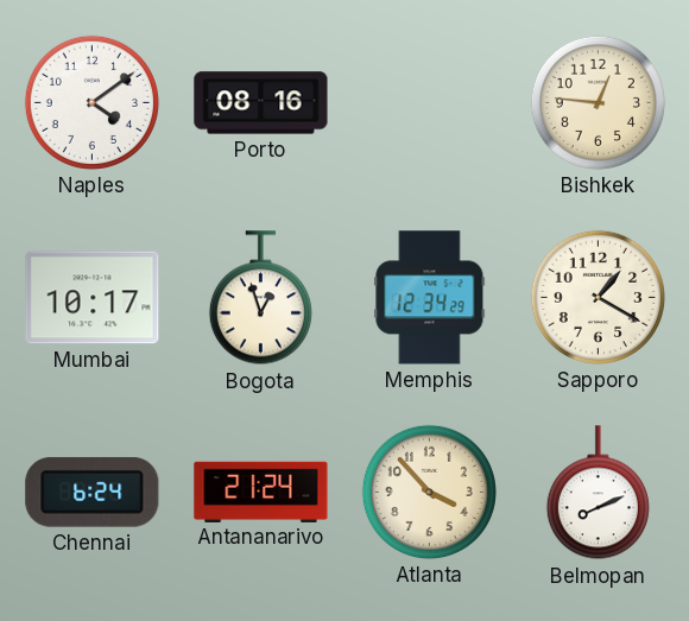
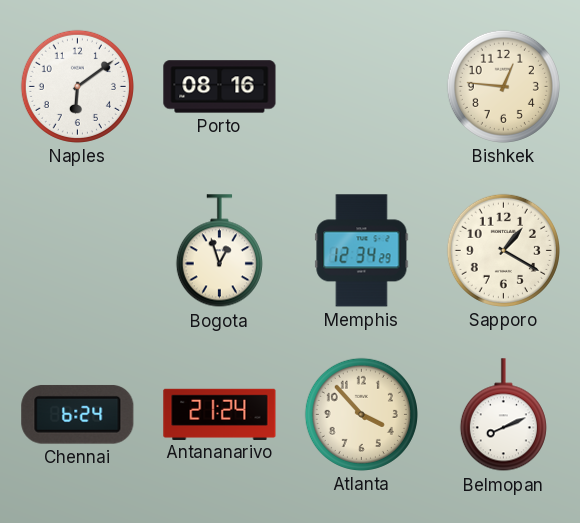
Naples: 4:09 -> 6:09
Mumbai: 10:17 -> none
